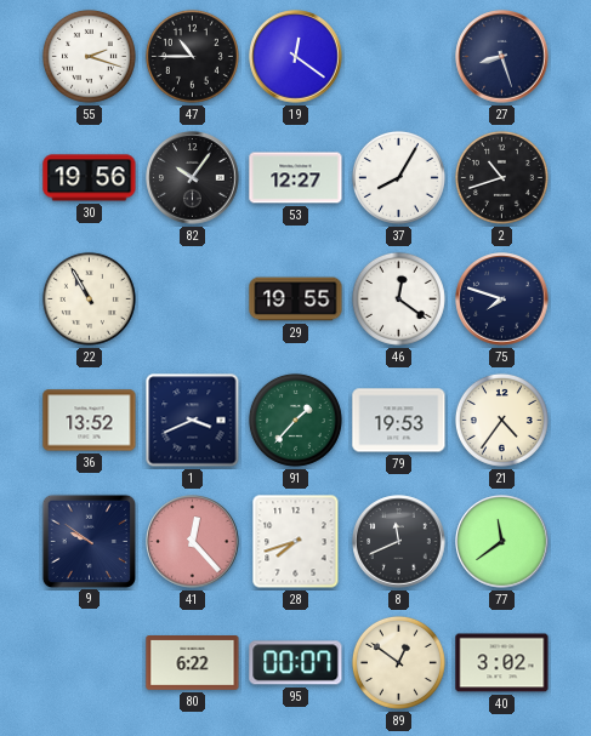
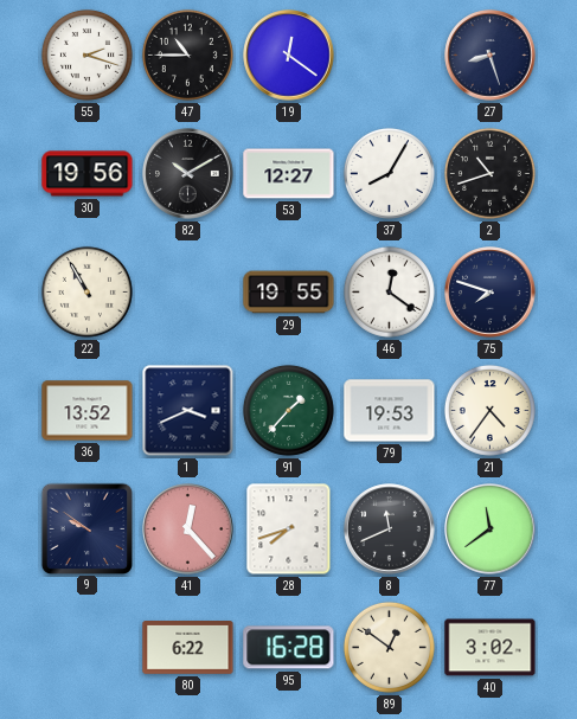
82: 10:06 -> 10:10
95: 00:07 -> 16:28
